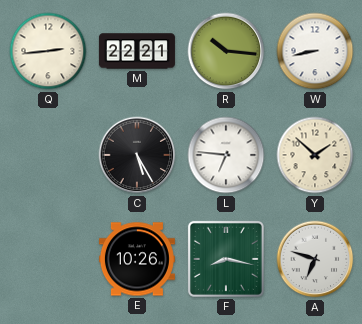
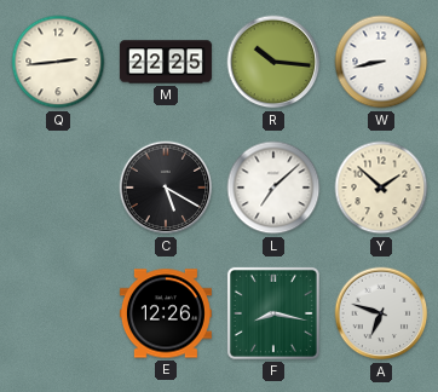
M: 22:21 -> 22:25
C: 5:25 -> 5:20
L: 6:46 -> 7:08
E: 10:26 -> 12:26
